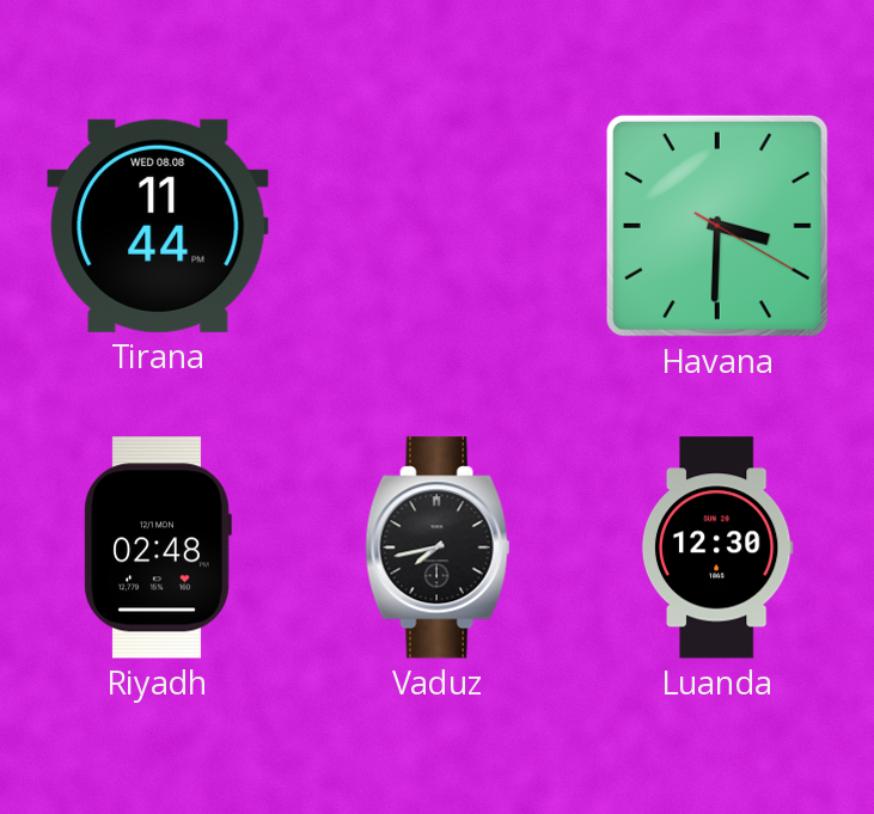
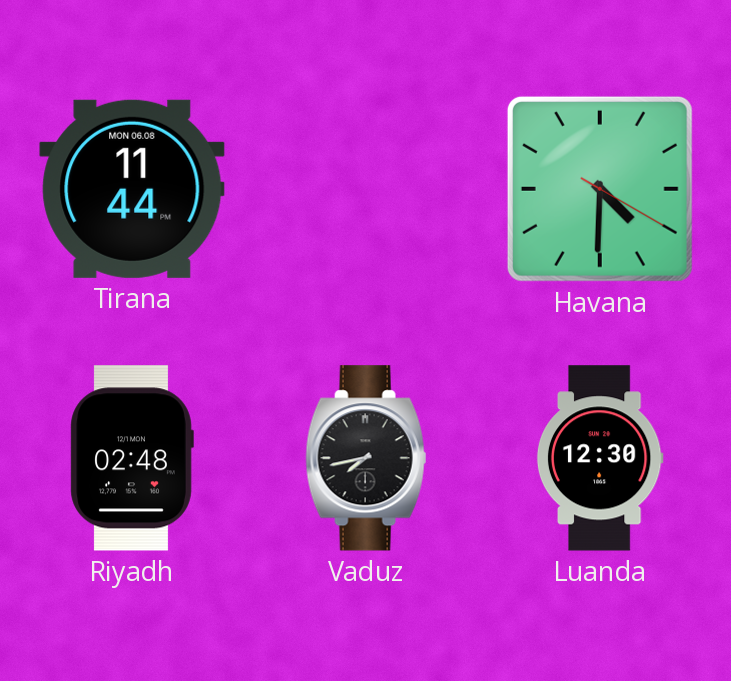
Tirana date: WED 08.08 -> MON 06.08
Havana: 3:30 -> 4:30
